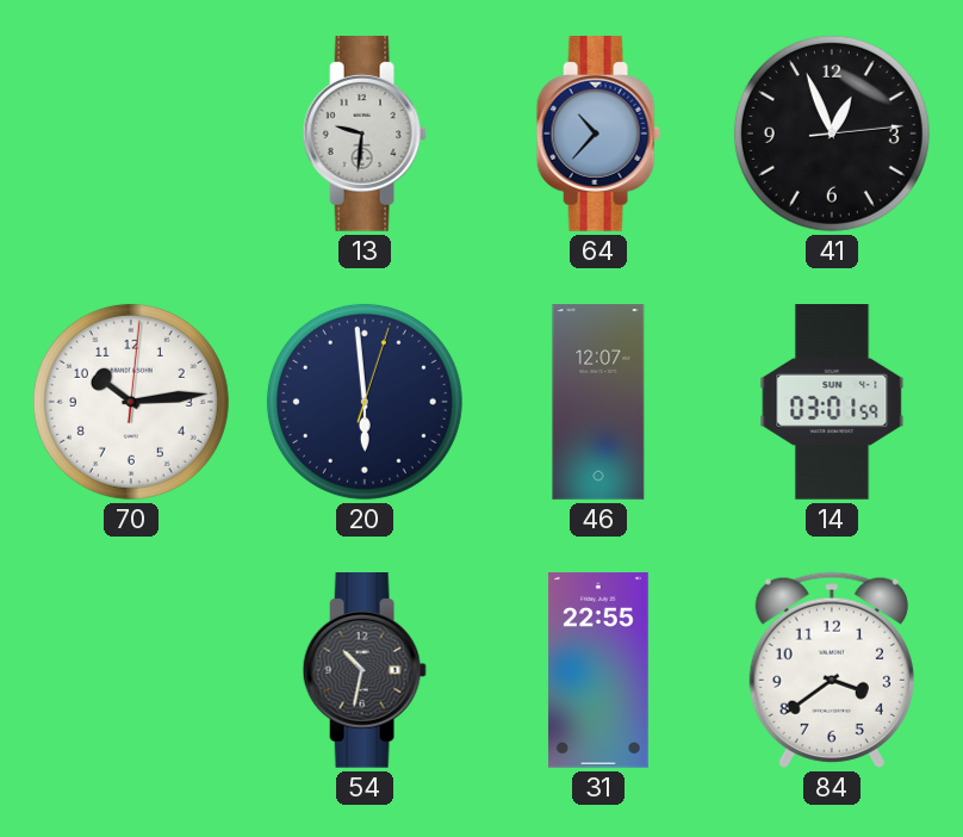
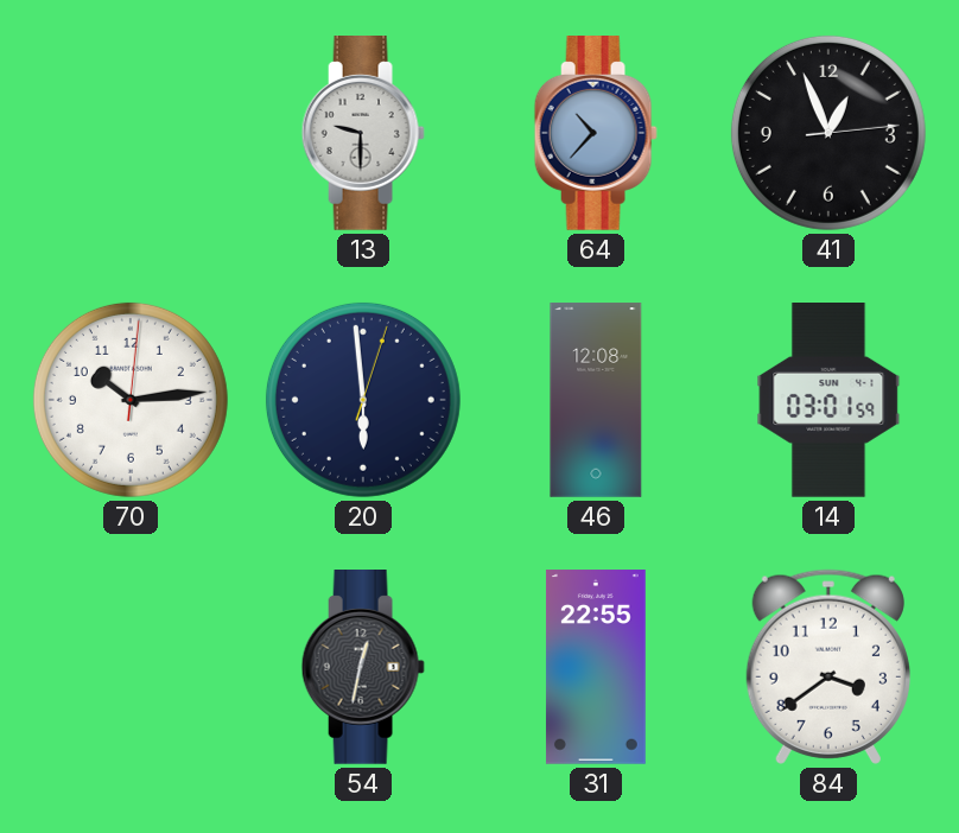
13: 9:31 -> 9:30
46: 12:07 -> 12:08
54: 10:32 -> 12:32
